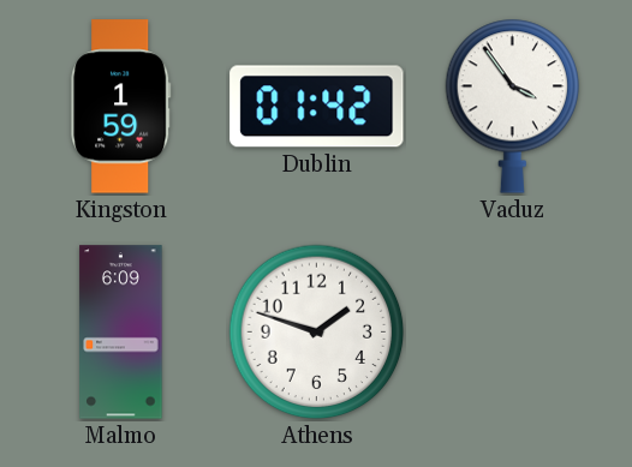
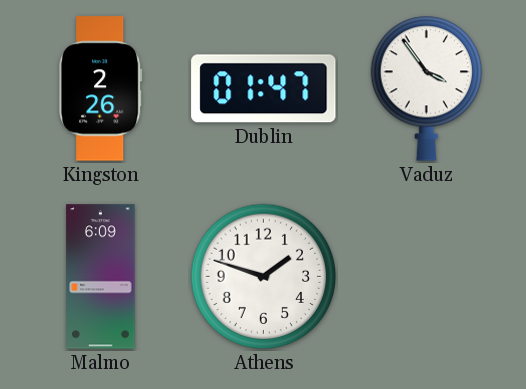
Kingston: 1:59 -> 2:26
Dublin: 01:42 -> 01:47
